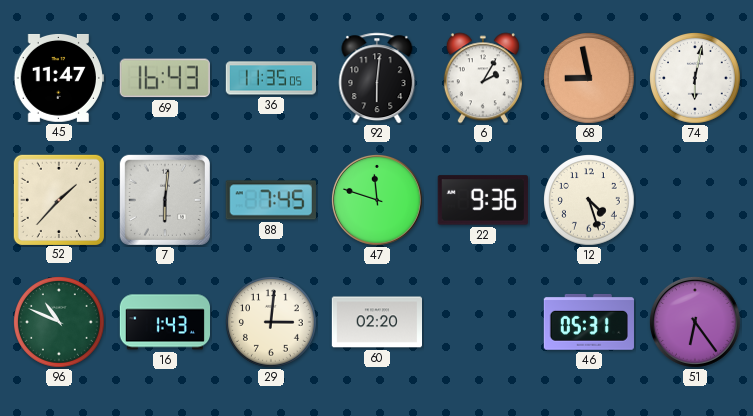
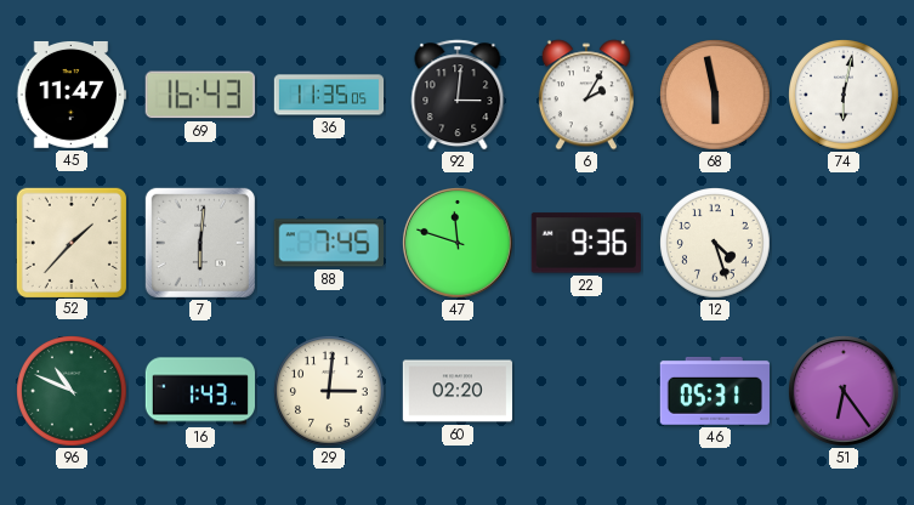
92: 6:01 -> 3:01
68: 8:58 -> 5:58
